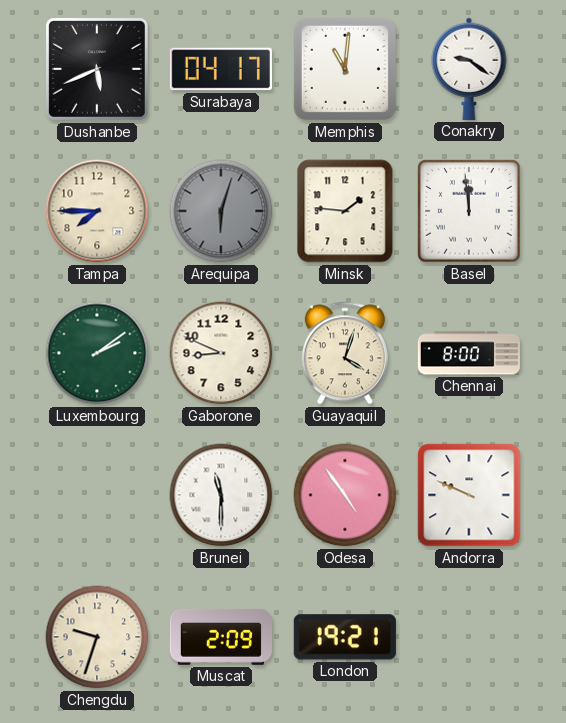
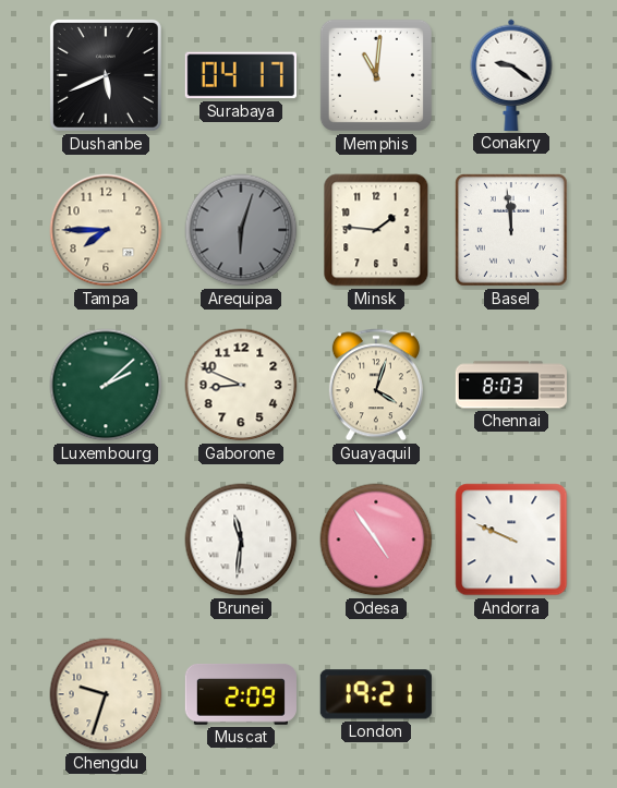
Luxembourg: 2:09 -> 2:08
Chennai: 8:00 -> 8:03
Brunei: 11:30 -> 11:31
